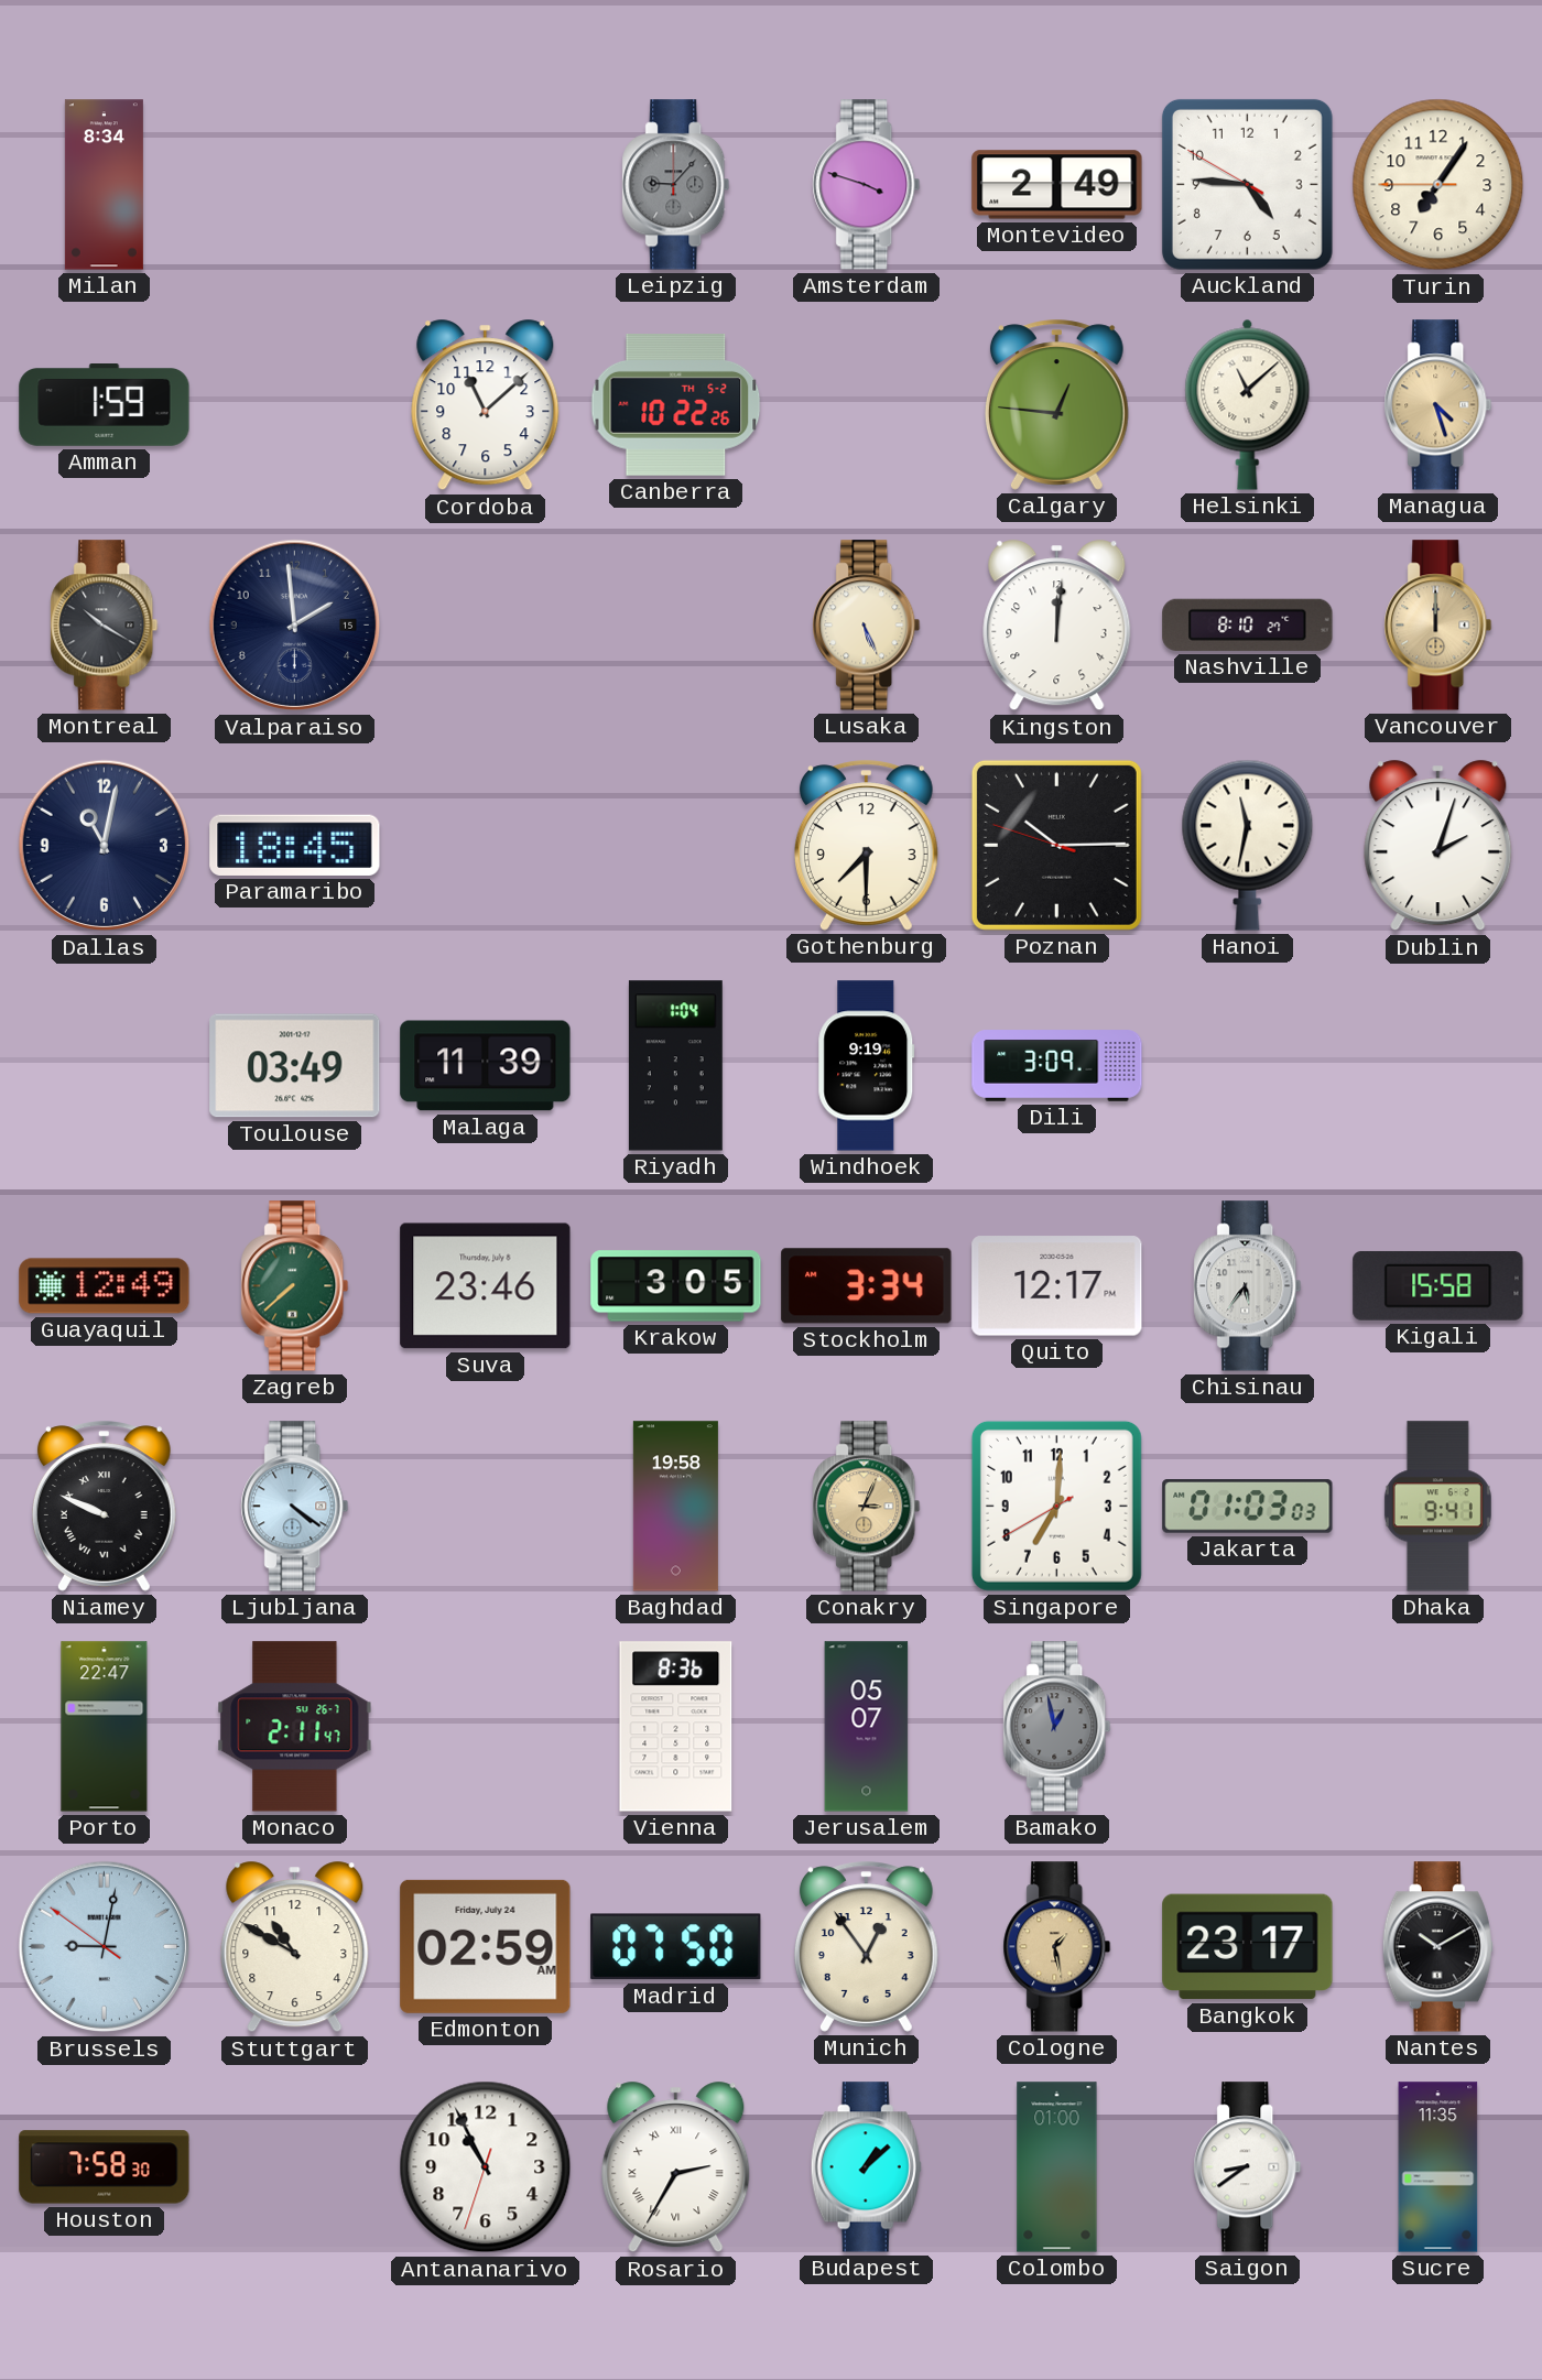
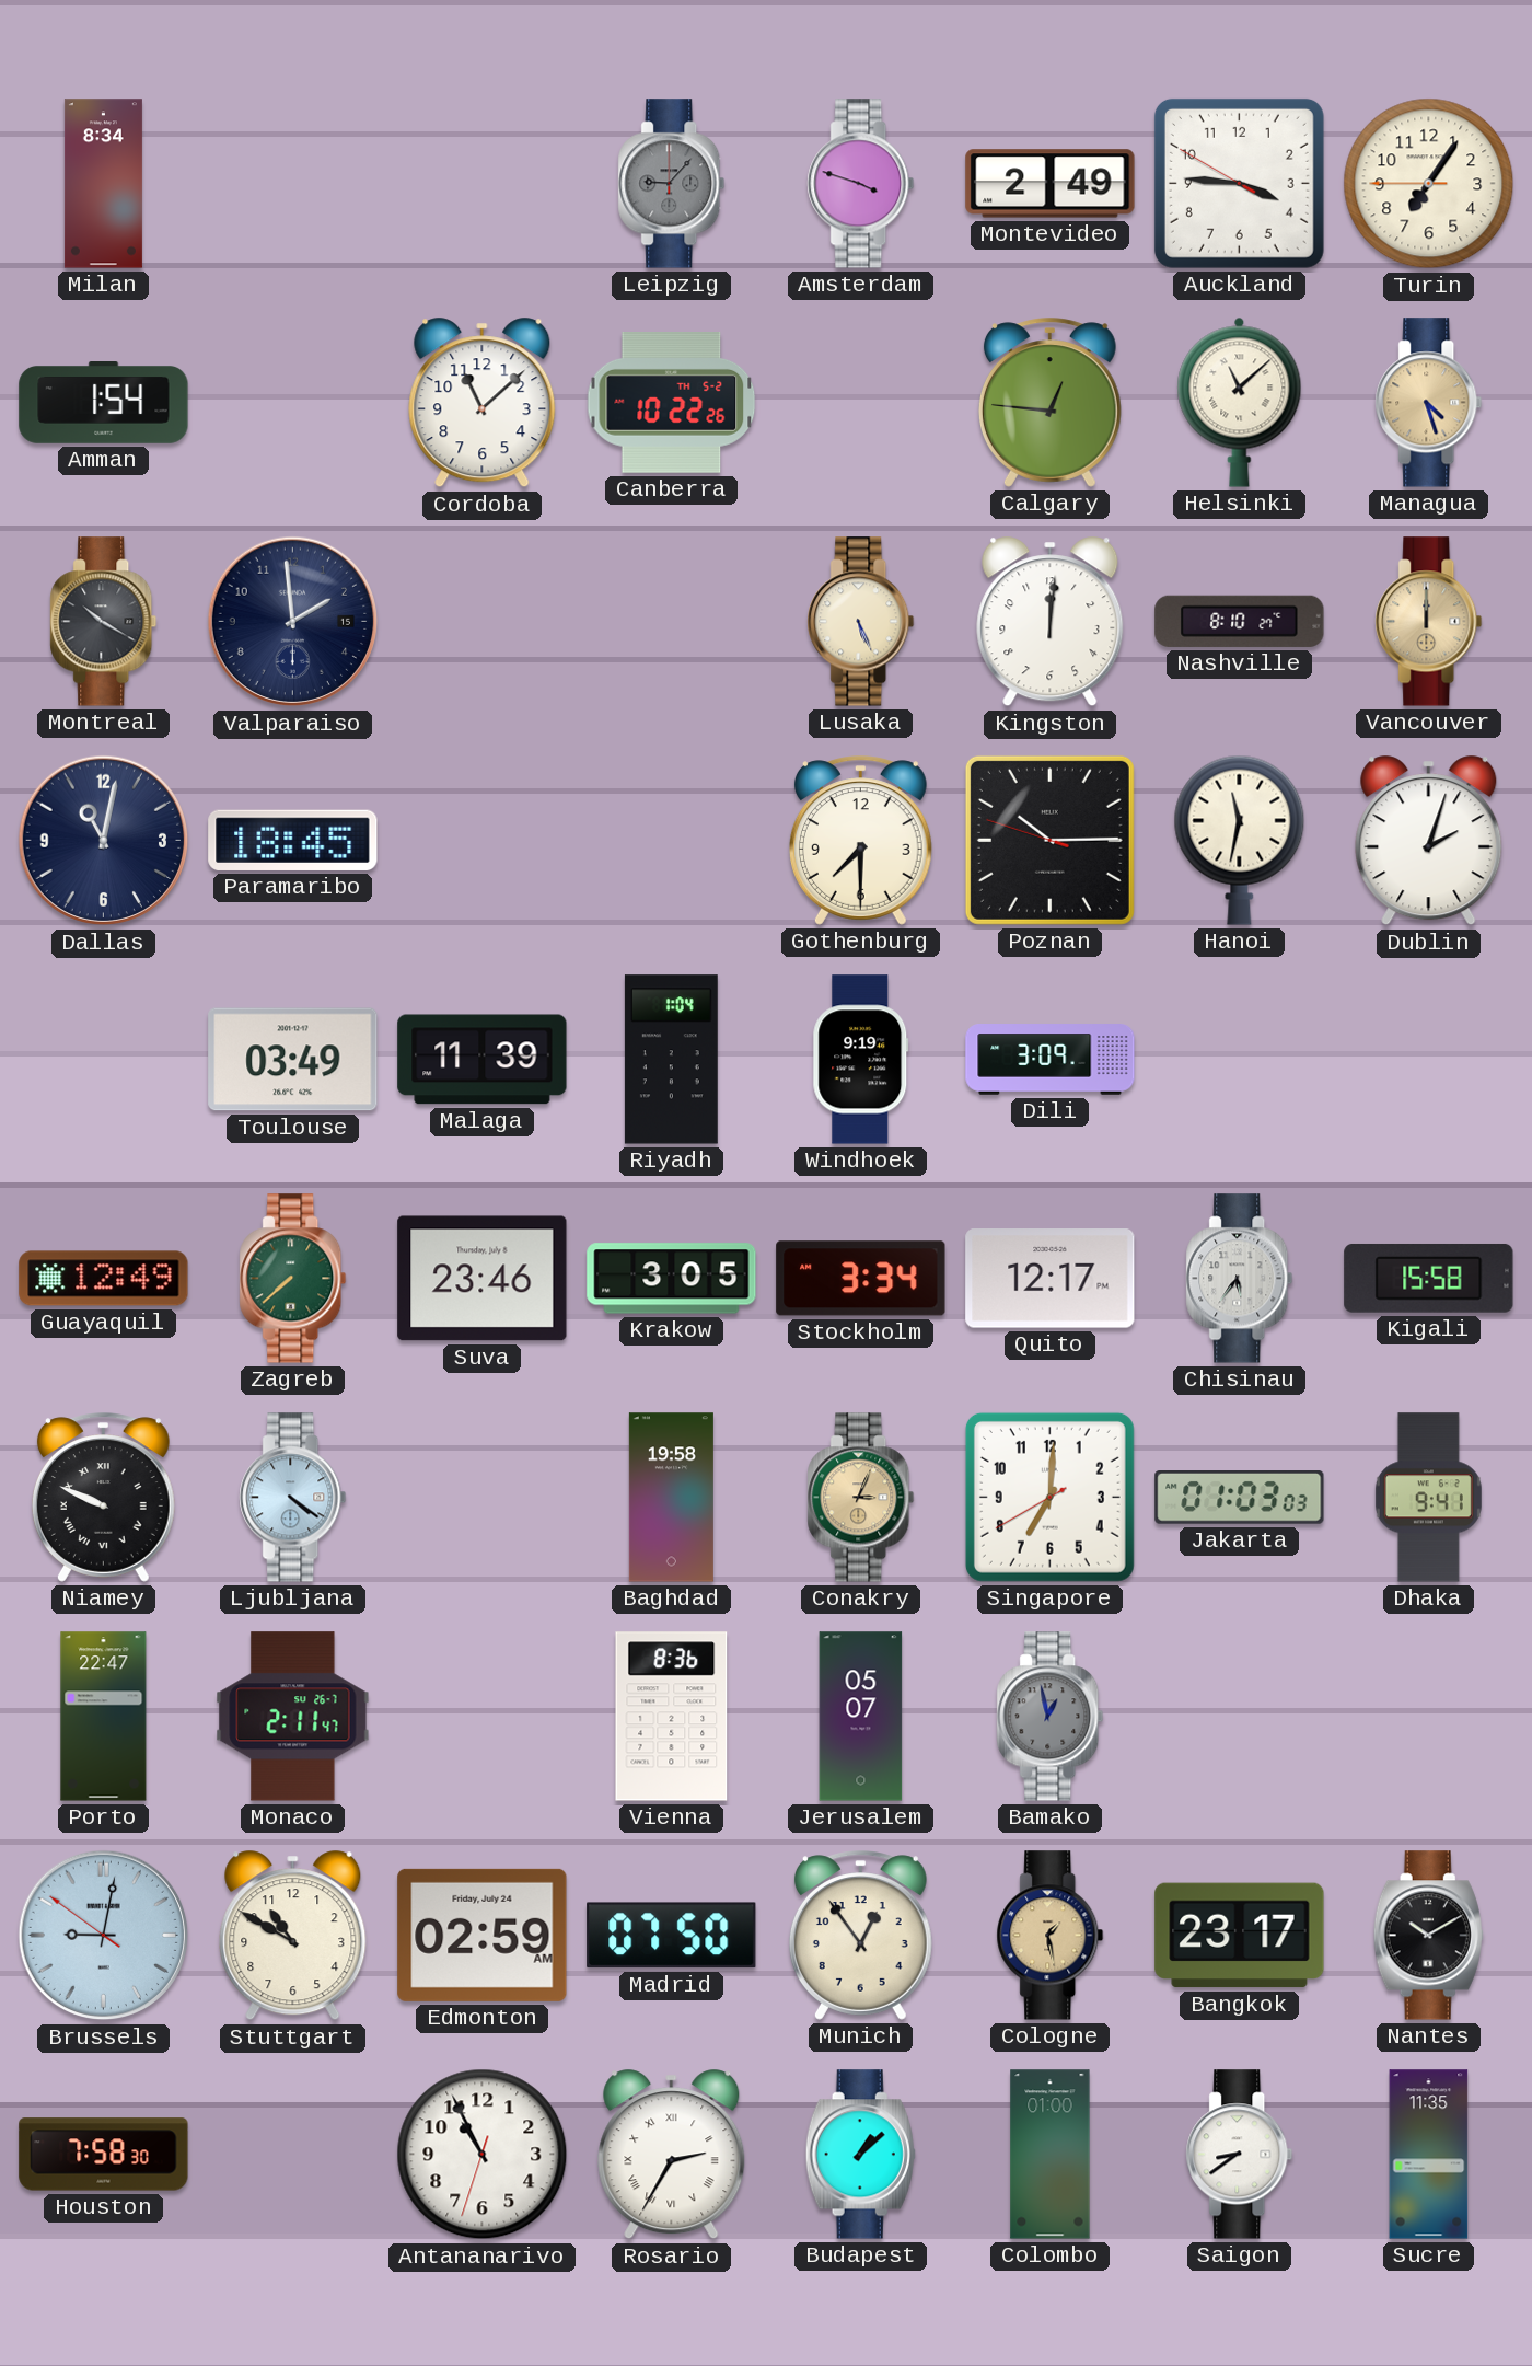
Auckland: 4:45 -> 3:45
Amman: 1:59 -> 1:54
